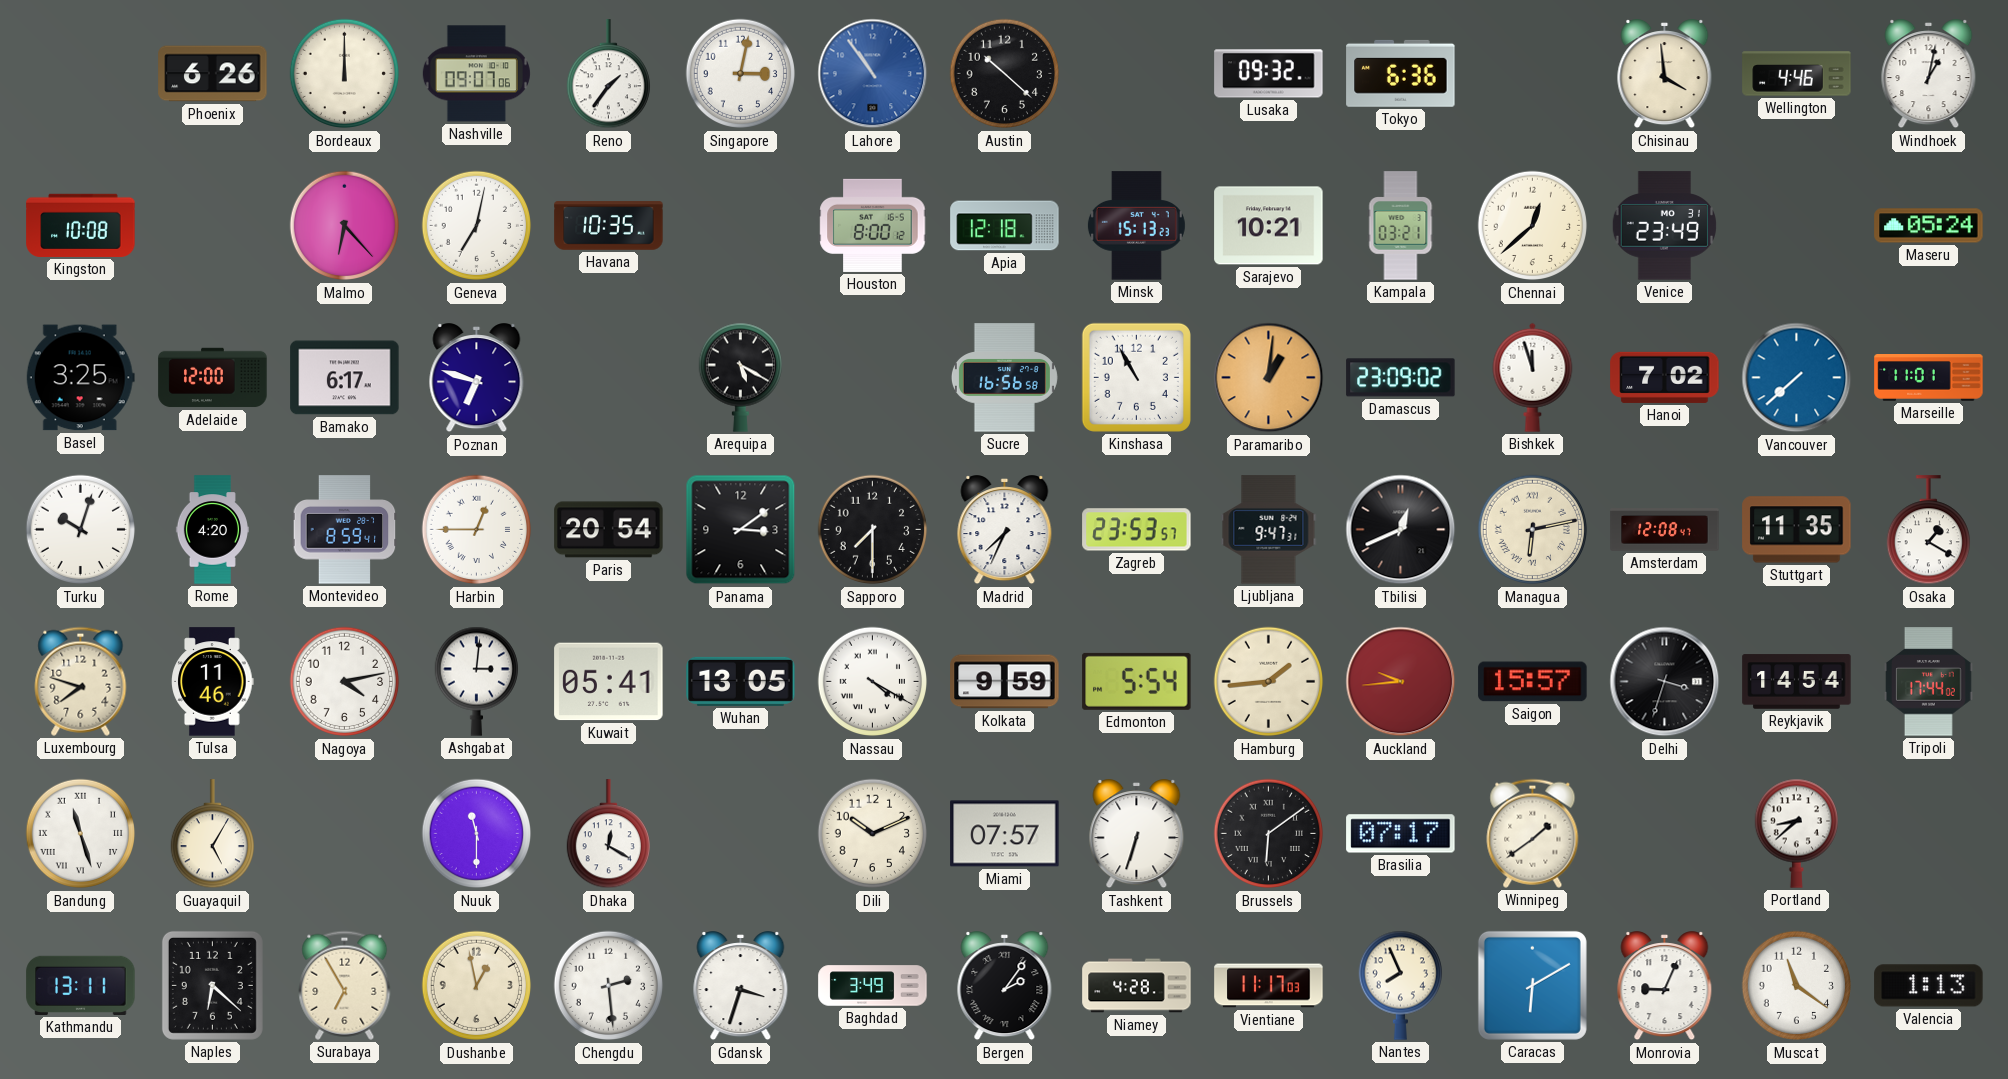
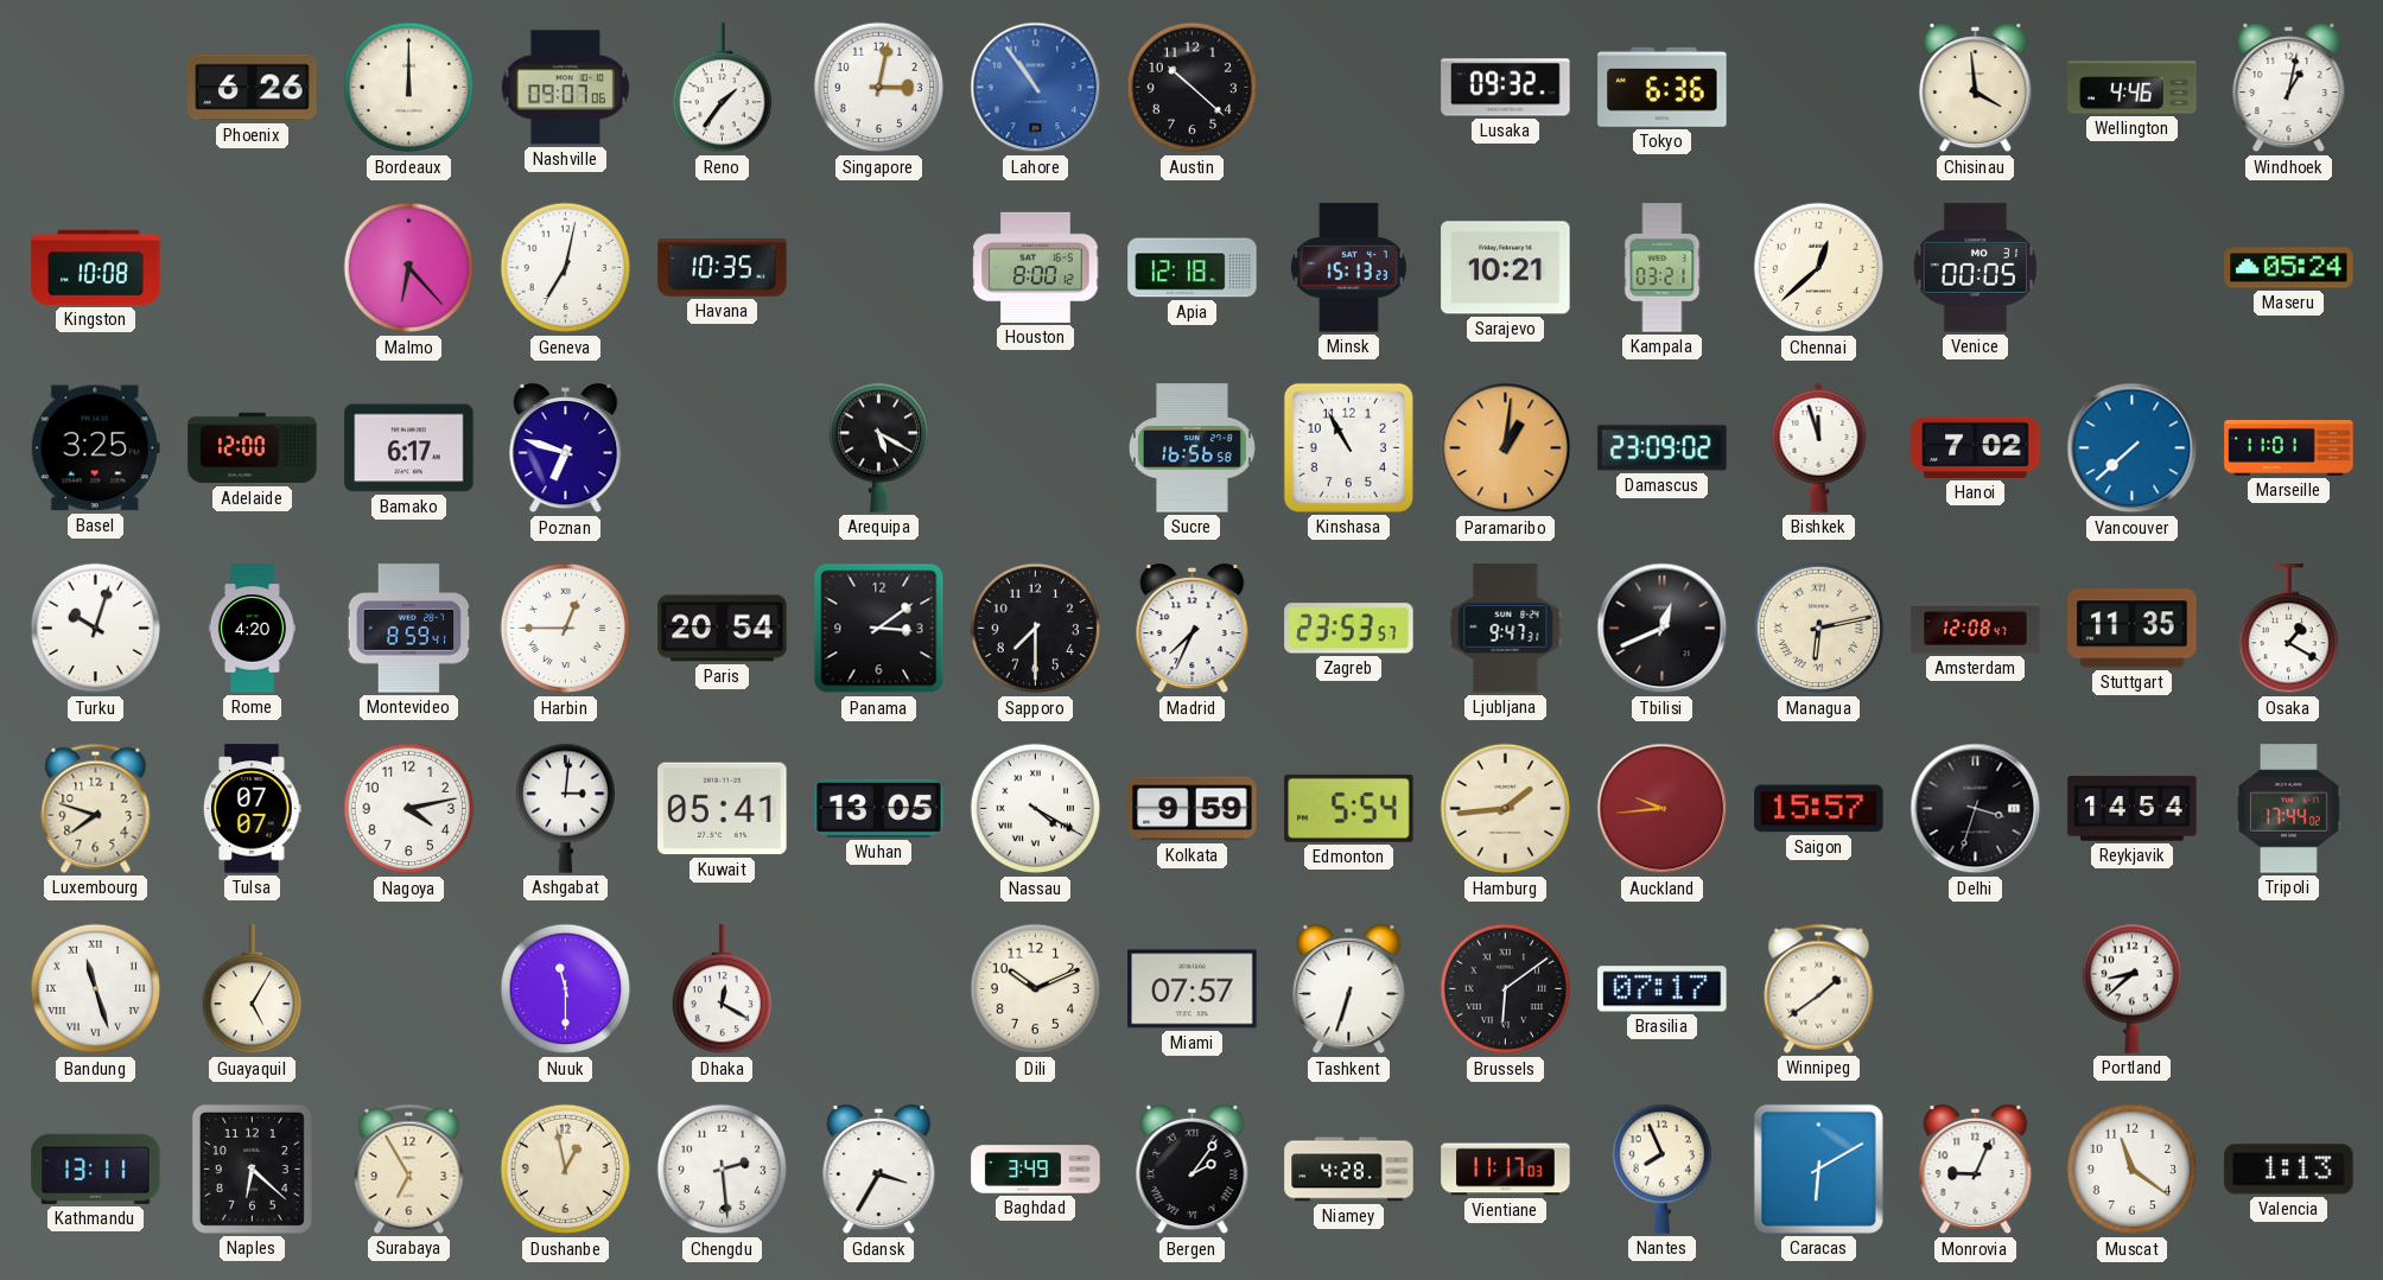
Venice: 23:49 -> 00:05
Tulsa: 11:46 -> 07:07
Gdansk: 3:33 -> 3:35
